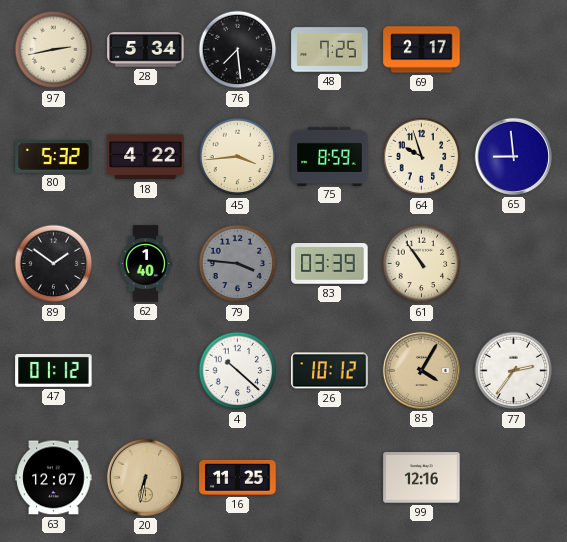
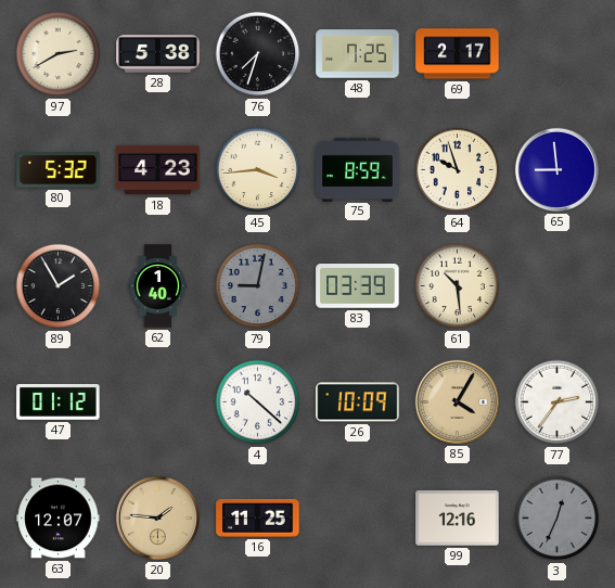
97: 2:43 -> 2:40
28: 5:34 -> 5:38
76: 7:29 -> 7:33
18: 4:22 -> 4:23
89: 1:51 -> 1:55
79: 3:46 -> 9:02
61: 10:54 -> 10:29
26: 10:12 -> 10:09
20: 6:32 -> 1:46
3: none -> 12:34
